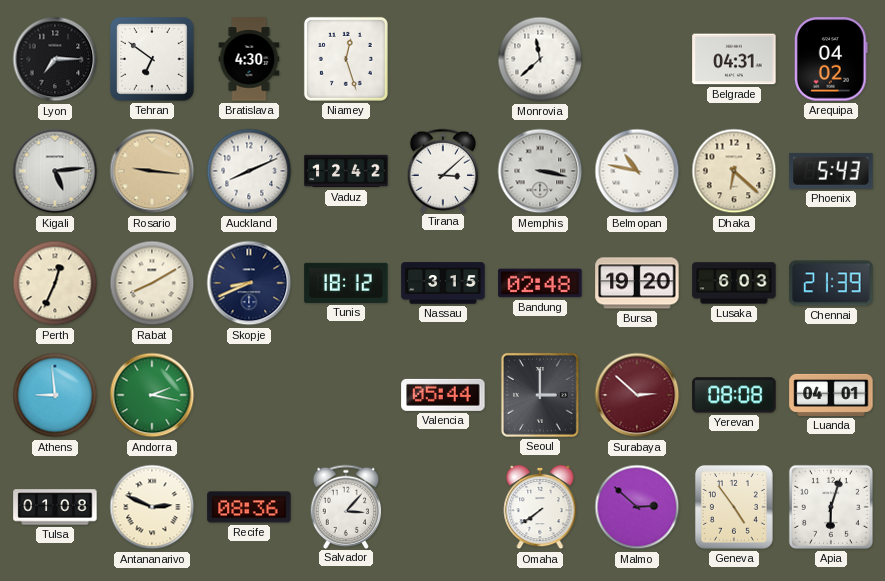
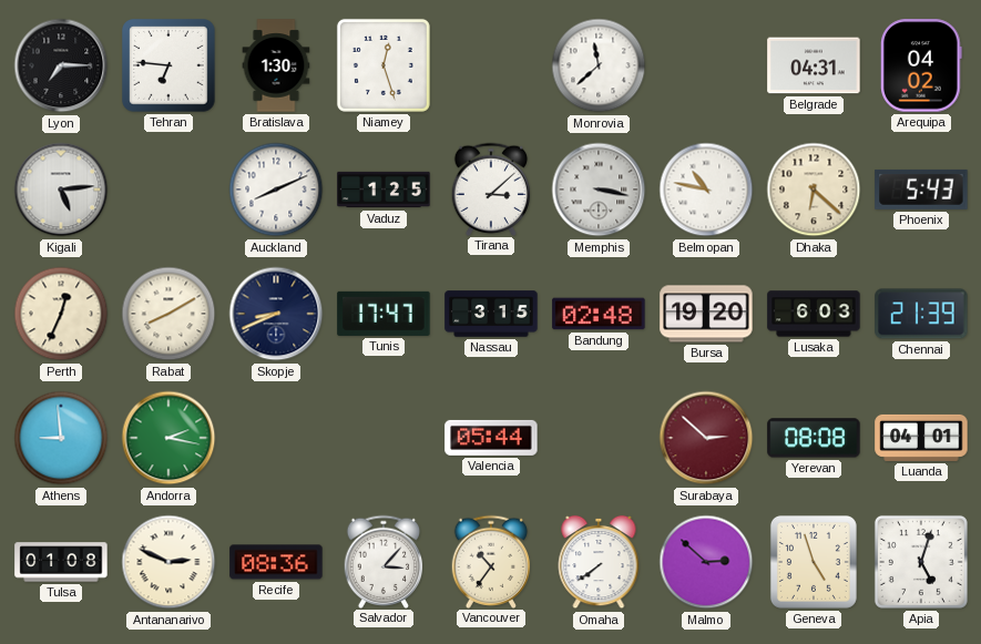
Tehran: 6:51 -> 6:46
Bratislava: 4:30 -> 1:30
Rosario: 9:16 -> none
Vaduz: 12:42 -> 1:25
Tunis: 18:12 -> 17:47
Seoul: 3:00 -> none
Vancouver: none -> 10:36
Geneva: 4:54 -> 4:57
Apia: 6:03 -> 5:03
